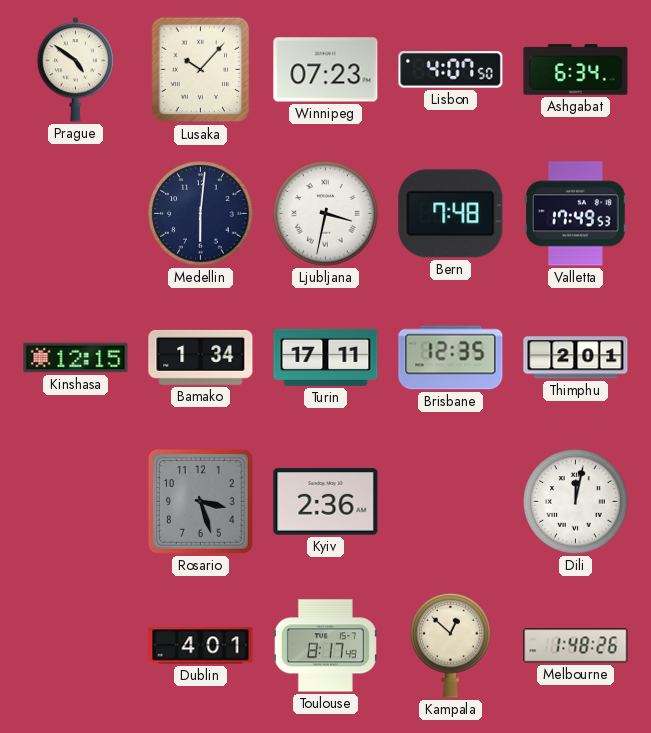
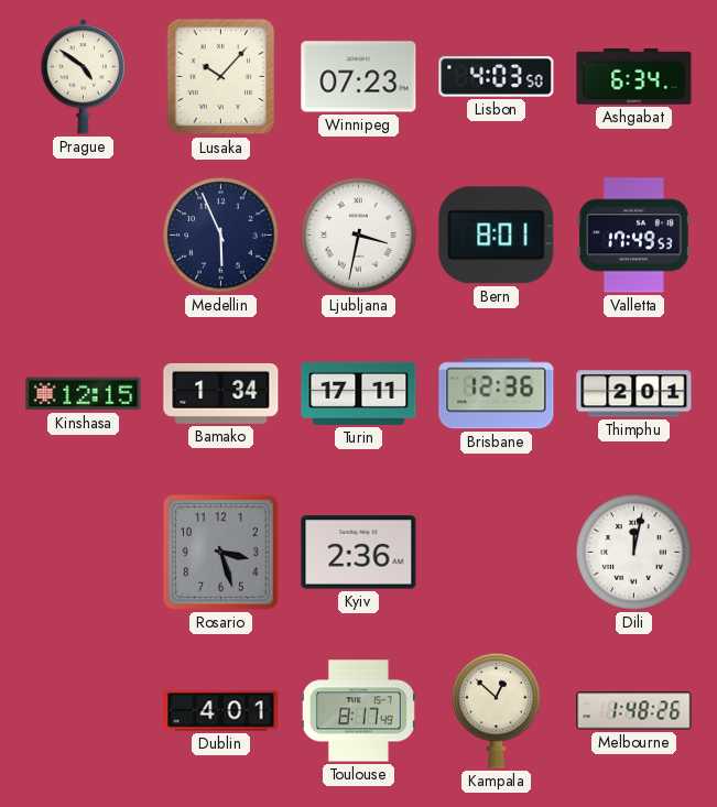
Lisbon: 4:07 -> 4:03
Medellin: 6:01 -> 5:56
Bern: 7:48 -> 8:01
Brisbane: 12:35 -> 12:36
